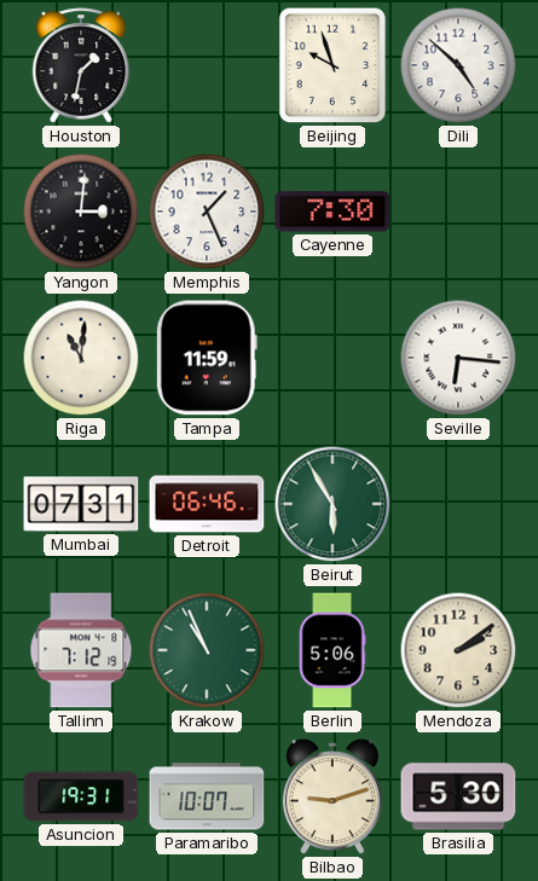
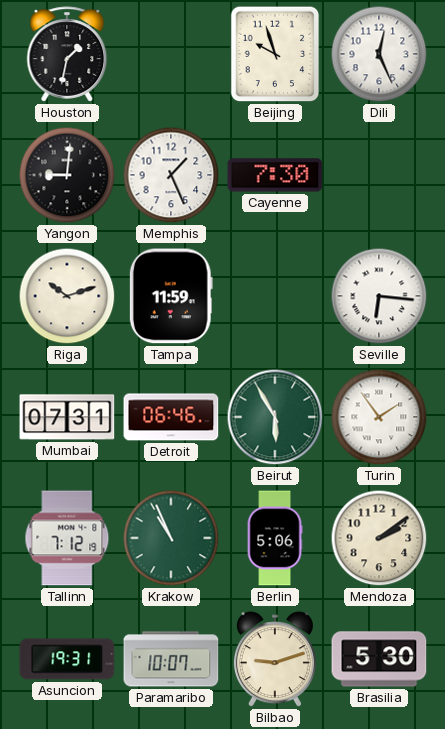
Dili: 4:52 -> 12:26
Yangon: 3:01 -> 9:01
Riga: 11:01 -> 10:12
Turin: none -> 1:54
